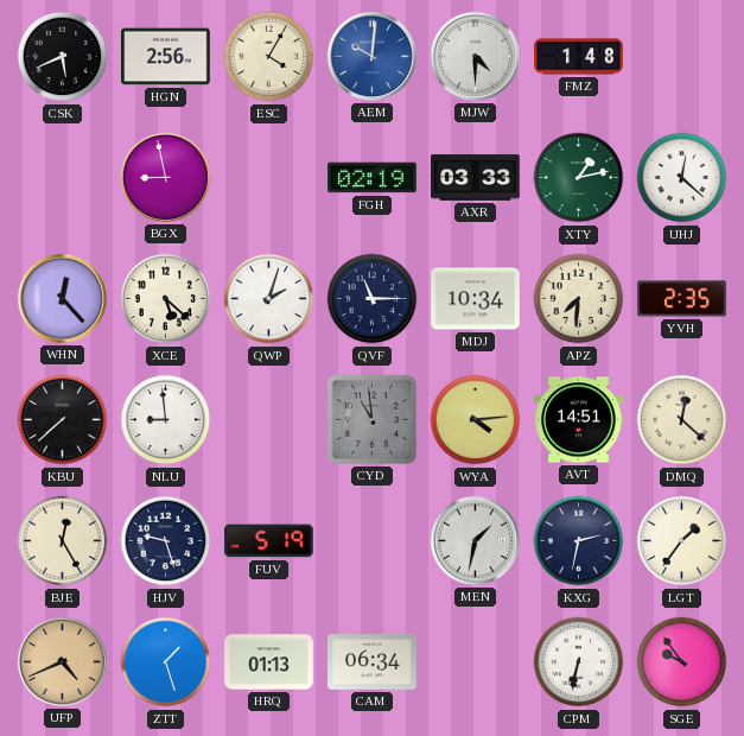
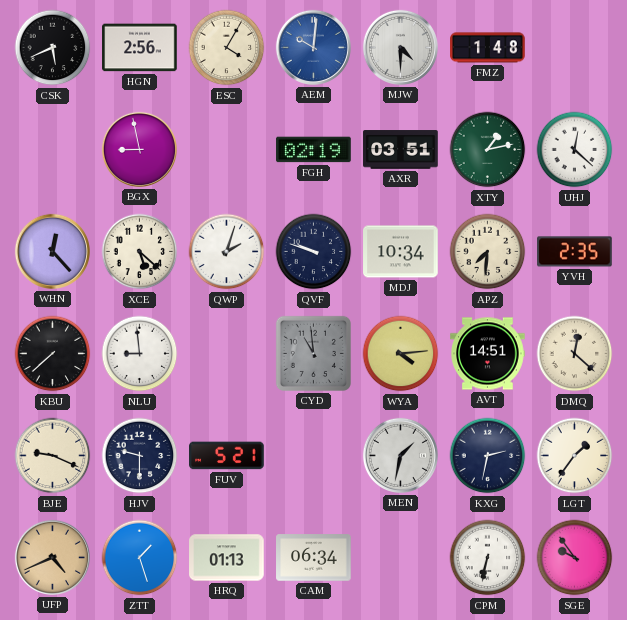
AXR: 03:33 -> 03:51
QVF: 11:15 -> 9:48
BJE: 12:25 -> 9:19
HJV: 9:27 -> 9:30
FUV: 5:19 -> 5:21
